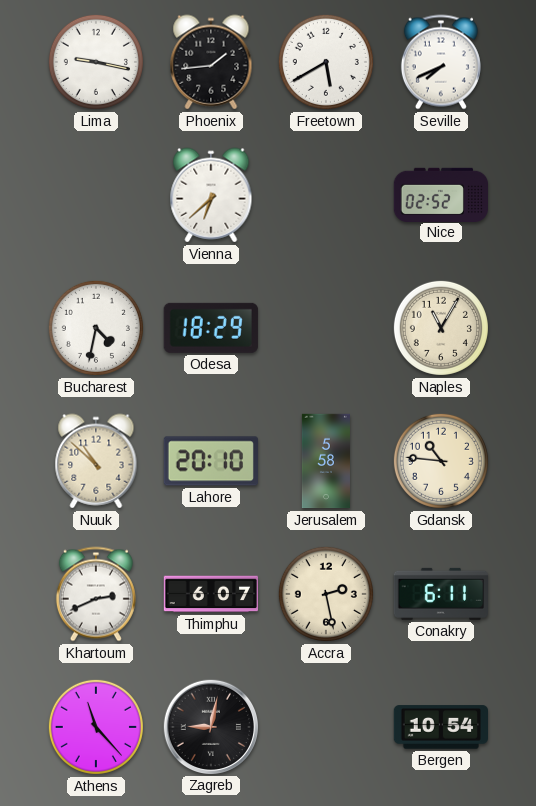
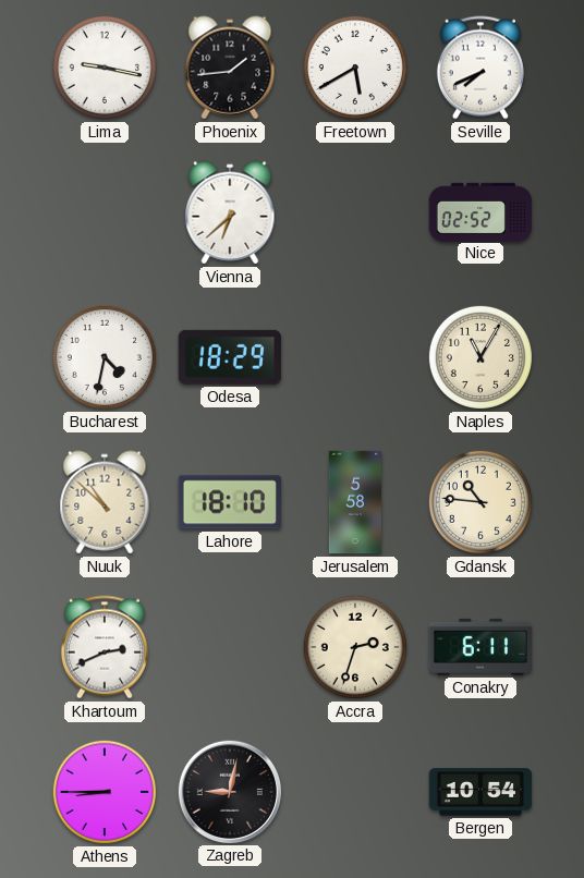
Lahore: 20:10 -> 18:10
Thimphu: 6:07 -> none
Accra: 2:28 -> 2:33
Athens: 11:23 -> 8:45
